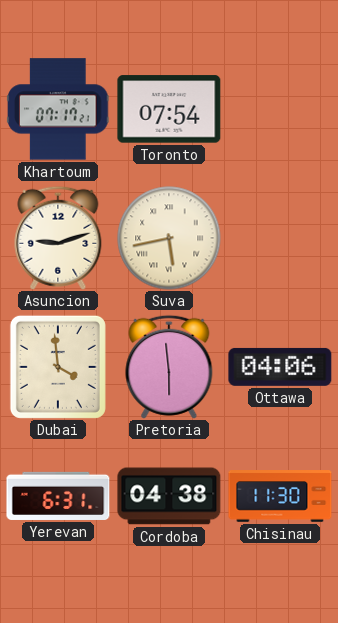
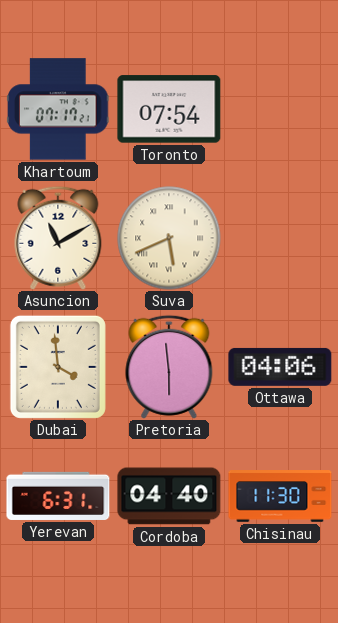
Asuncion: 9:12 -> 11:10
Suva: 5:43 -> 5:41
Cordoba: 04:38 -> 04:40
